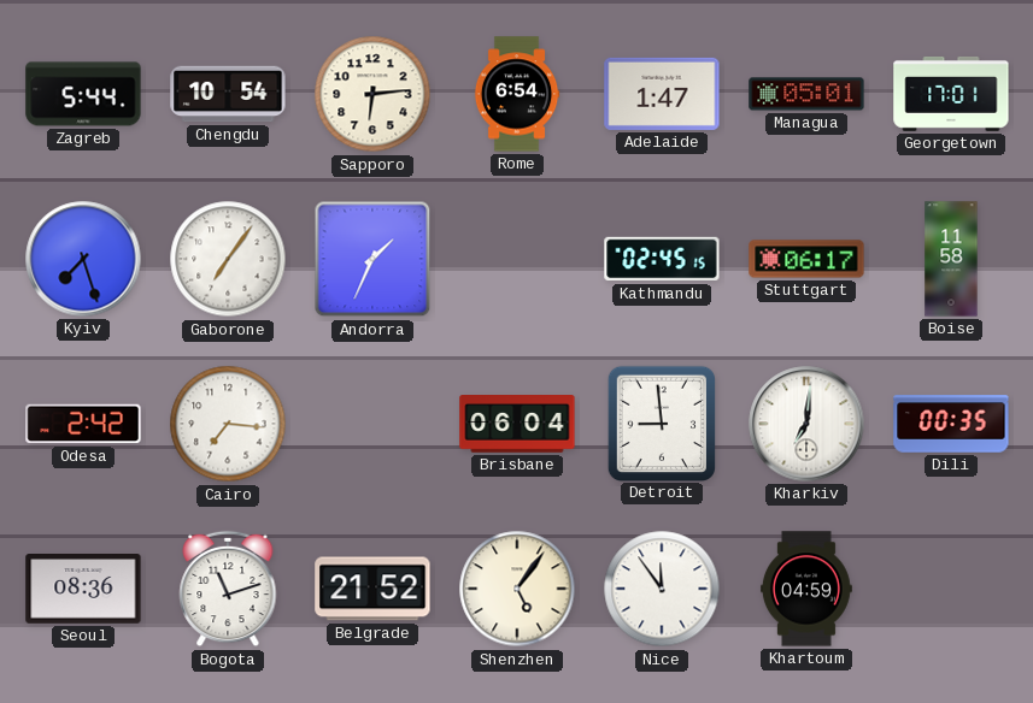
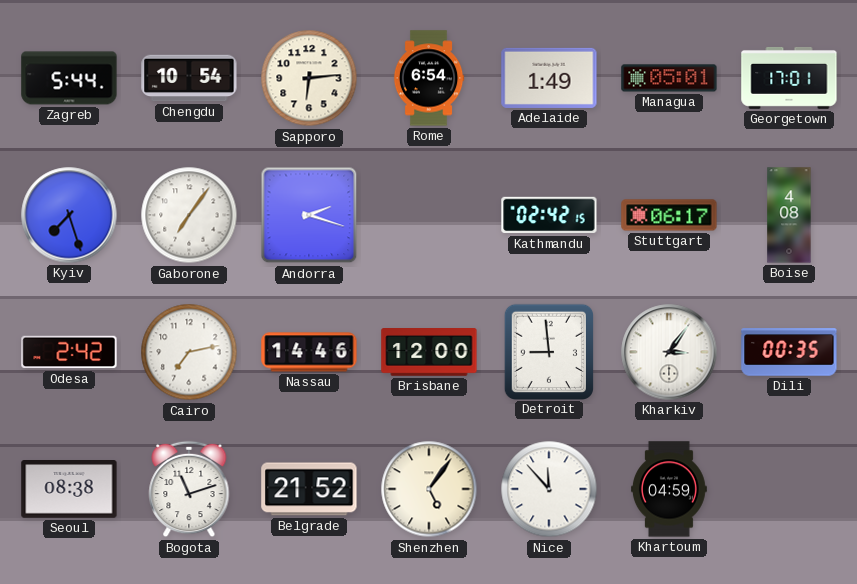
Adelaide: 1:47 -> 1:49
Andorra: 1:34 -> 2:18
Kathmandu: 02:45 -> 02:42
Boise: 11:58 -> 4:08
Cairo: 7:16 -> 7:13
Nassau: none -> 14:46
Brisbane: 06:04 -> 12:00
Kharkiv: 7:01 -> 3:06
Seoul: 08:36 -> 08:38
Nice: 11:54 -> 11:53
